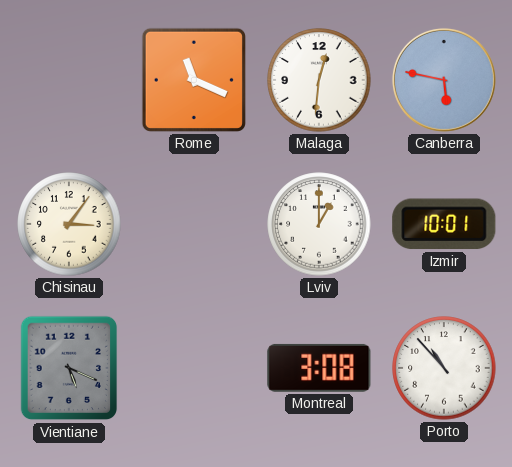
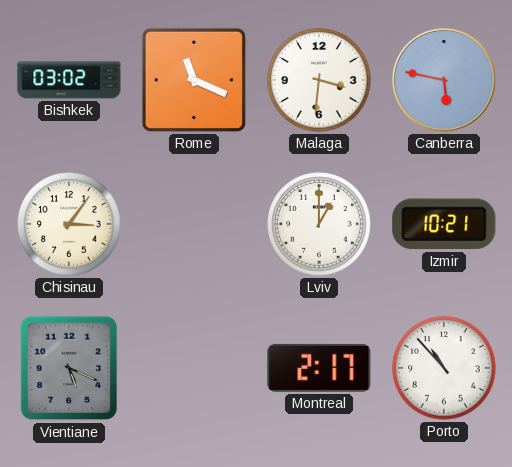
Bishkek: none -> 03:02
Malaga: 12:31 -> 3:31
Izmir: 10:01 -> 10:21
Montreal: 3:08 -> 2:17
